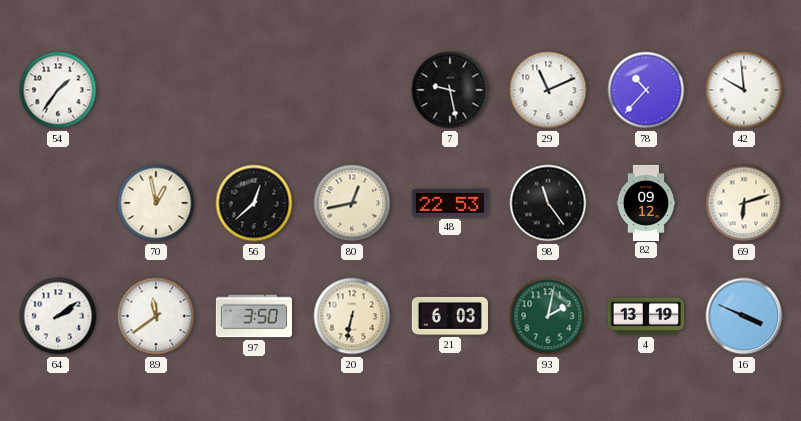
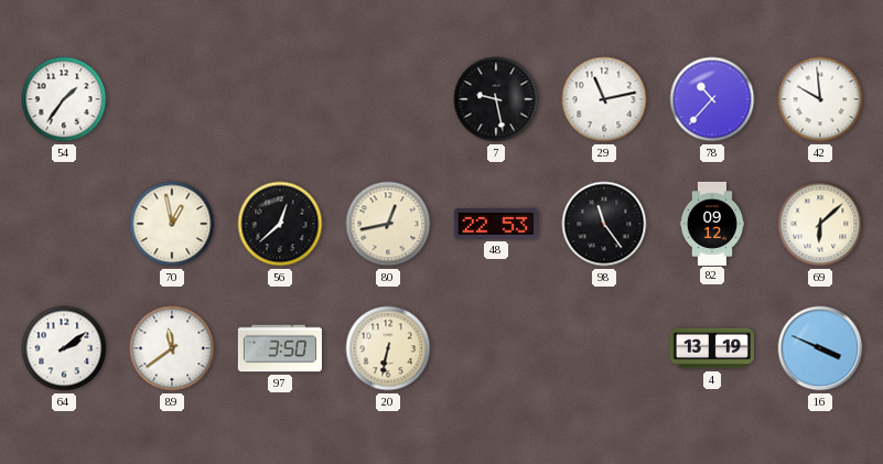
29: 11:11 -> 11:13
69: 6:12 -> 6:08
21: 6:03 -> none
93: 2:02 -> none
